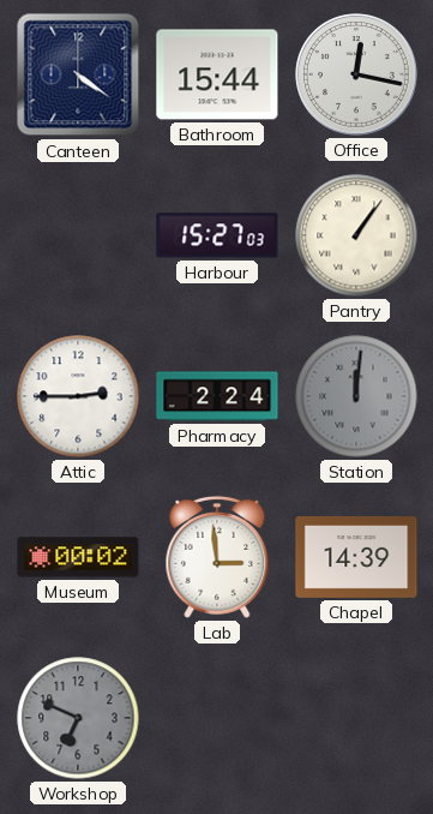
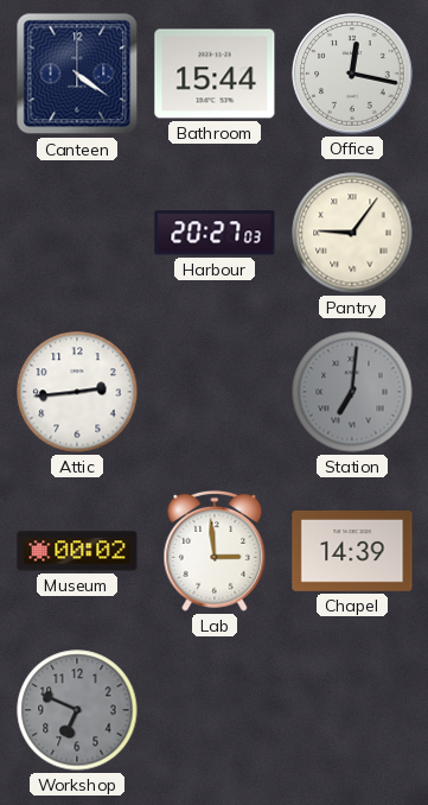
Harbour: 15:27 -> 20:27
Pantry: 1:06 -> 9:06
Attic: 2:45 -> 2:44
Pharmacy: 2:24 -> none
Station: 12:01 -> 7:01
